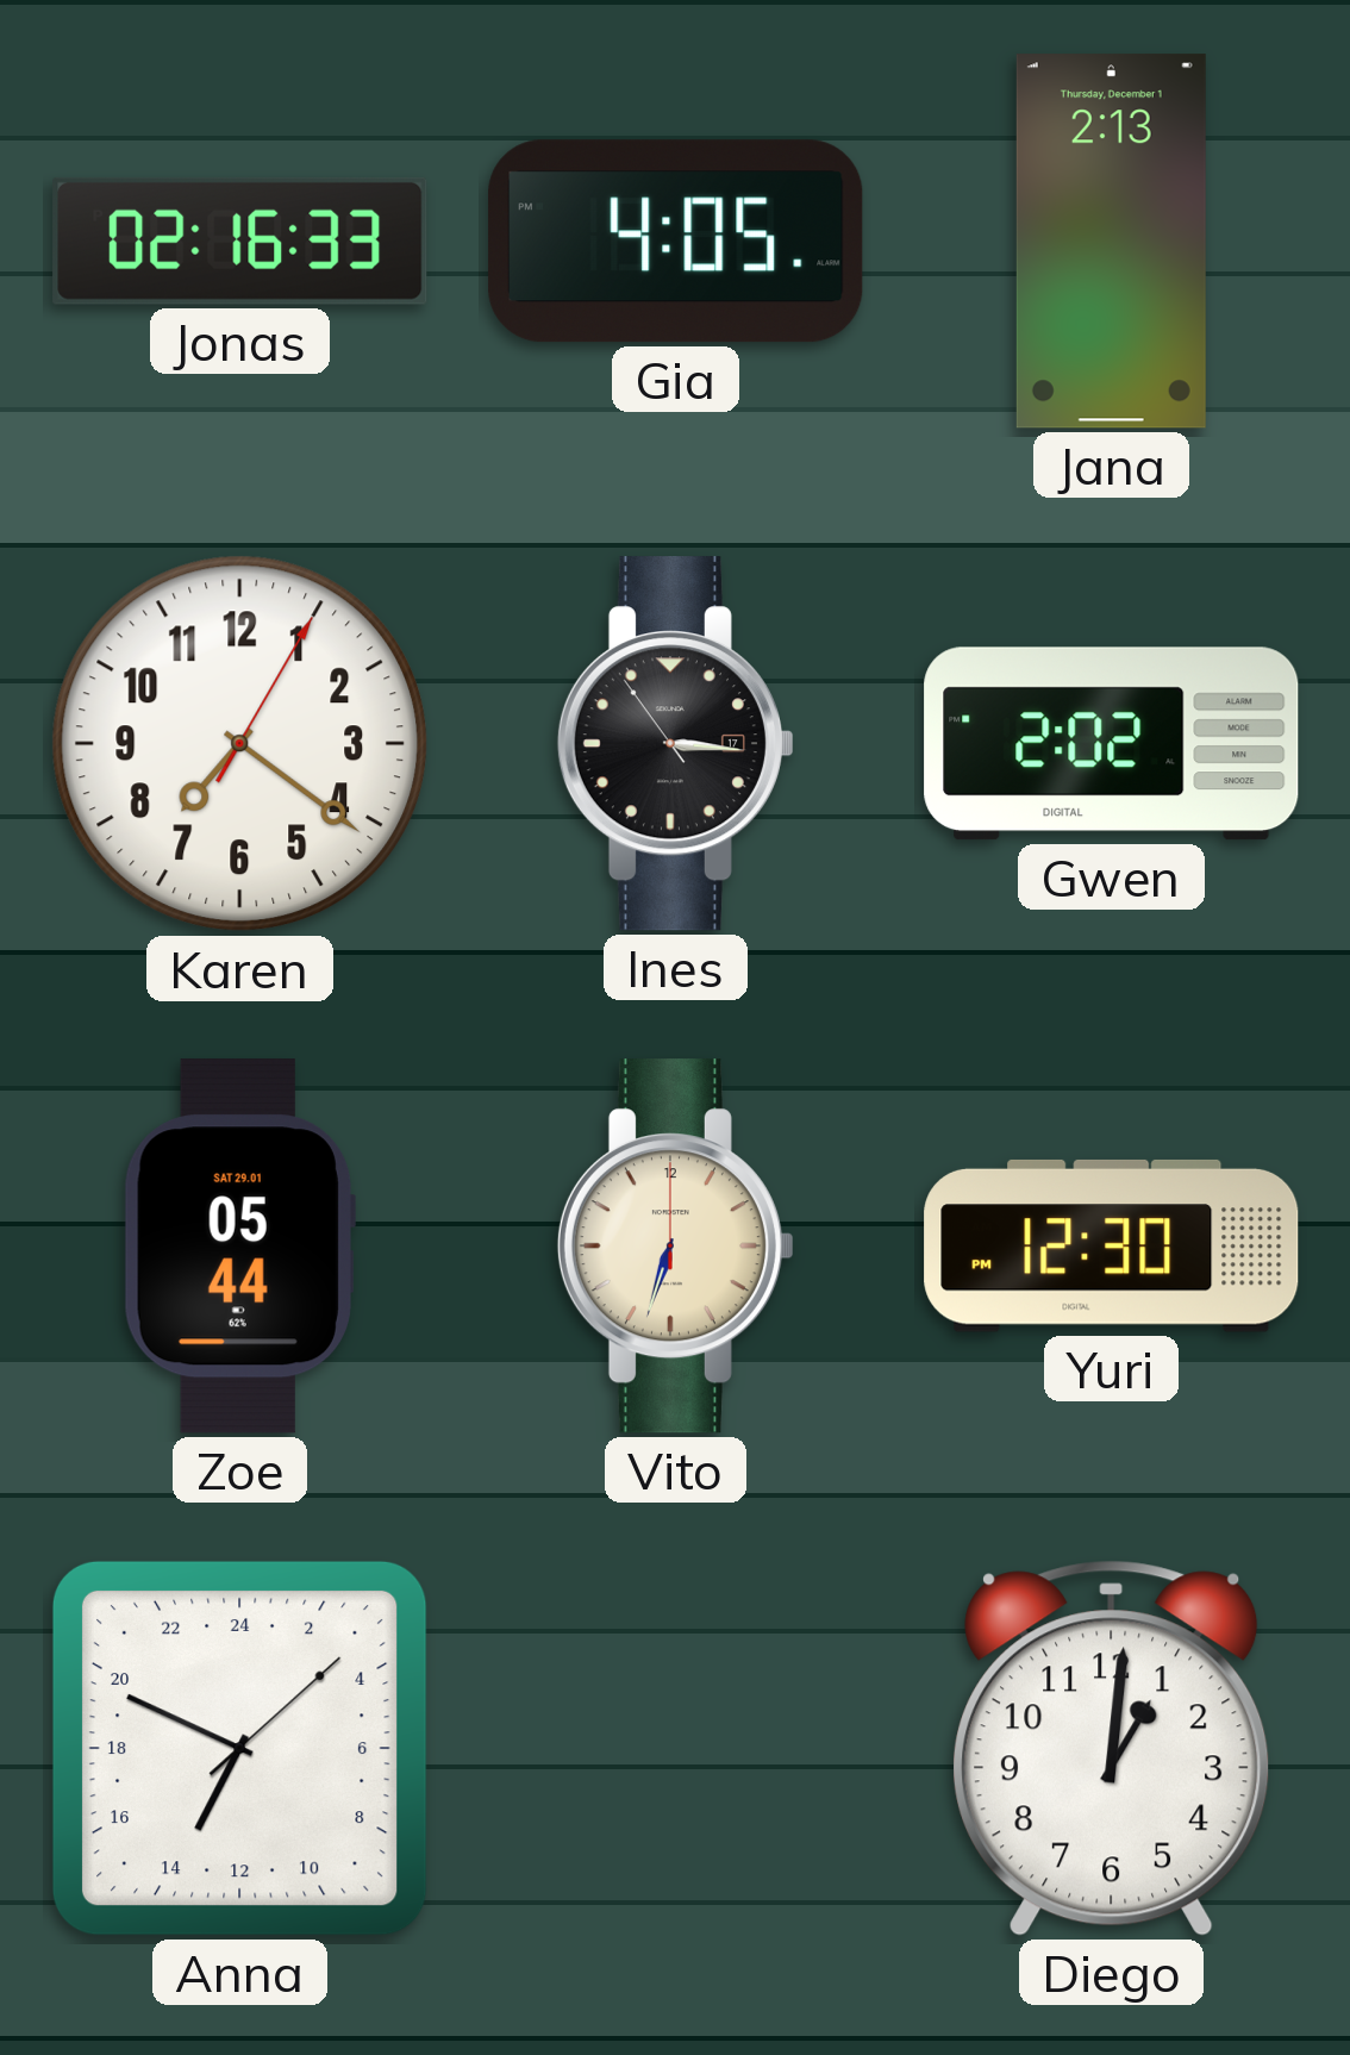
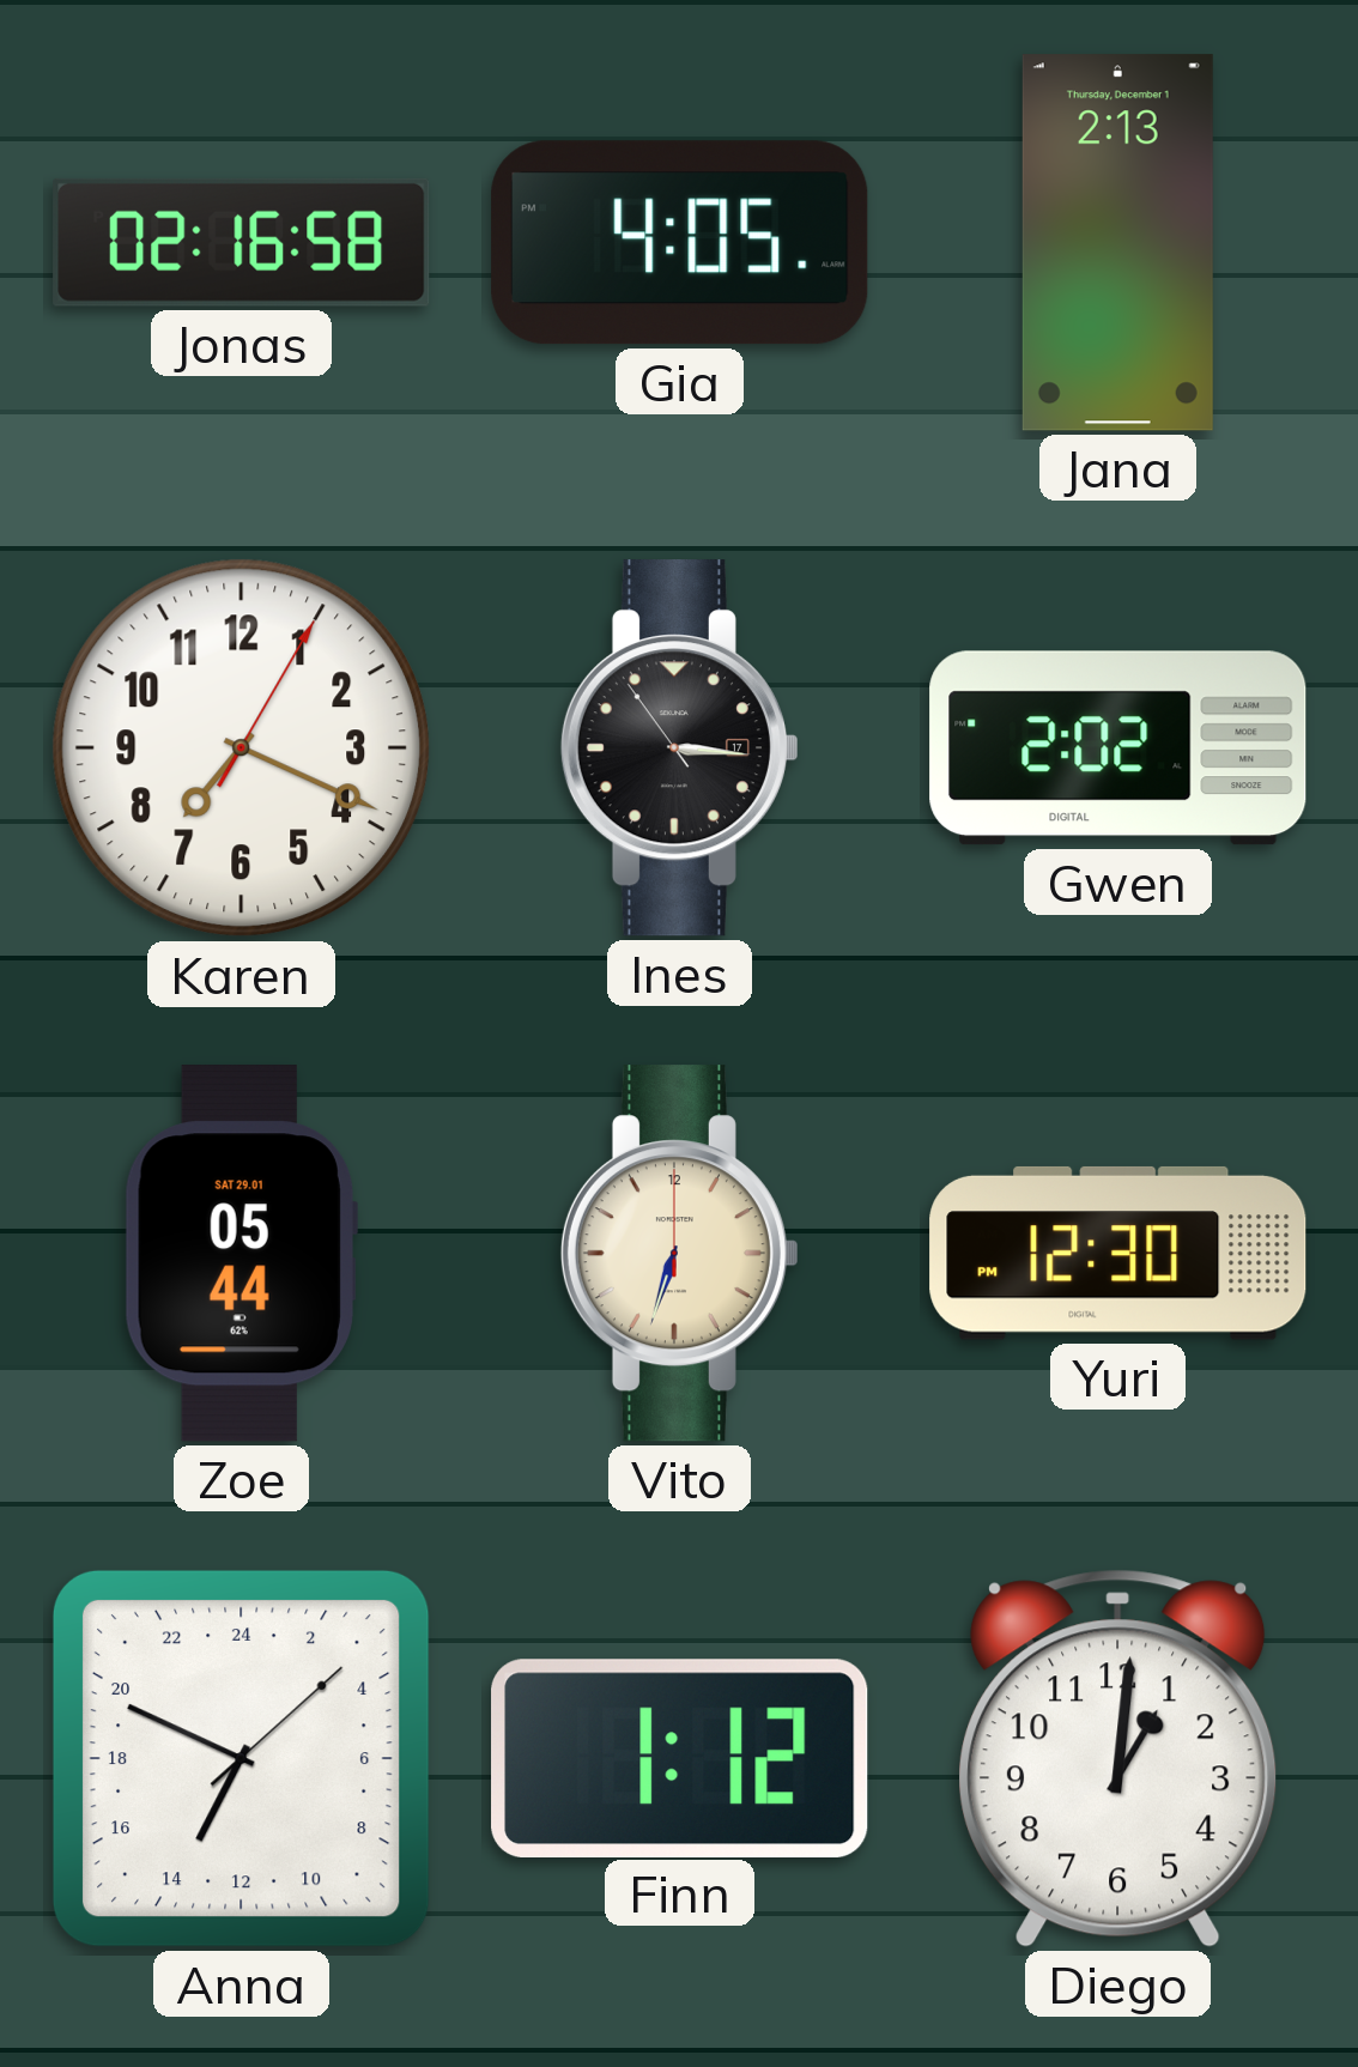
Jonas: 02:16:33 -> 02:16:58
Karen: 7:21 -> 7:19
Finn: none -> 1:12
